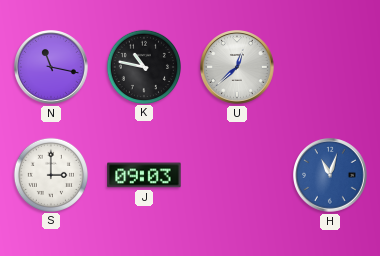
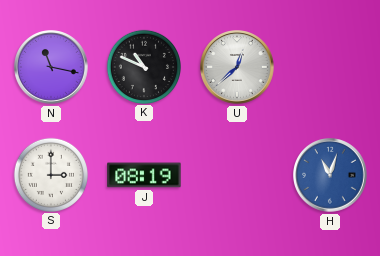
K: 10:47 -> 10:49
J: 09:03 -> 08:19
